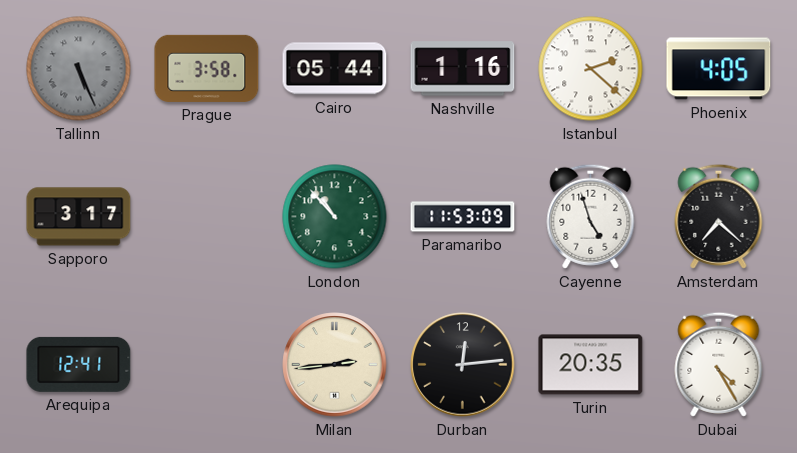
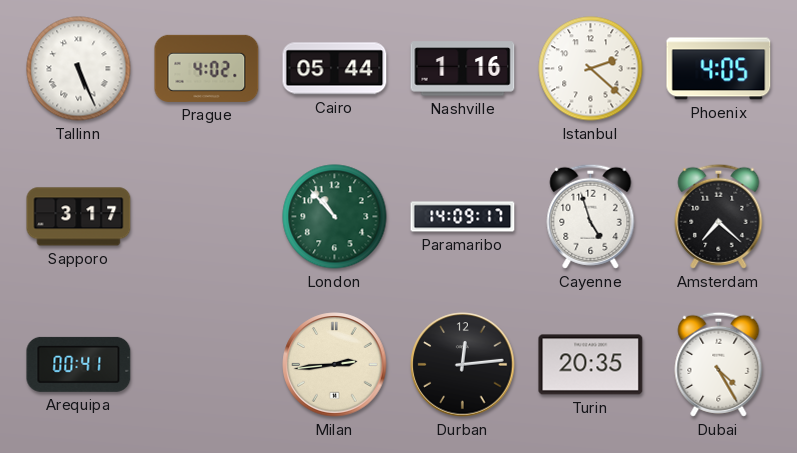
Tallinn dial: grey -> white
Prague: 3:58 -> 4:02
Paramaribo: 11:53 -> 14:09
Arequipa: 12:41 -> 00:41
